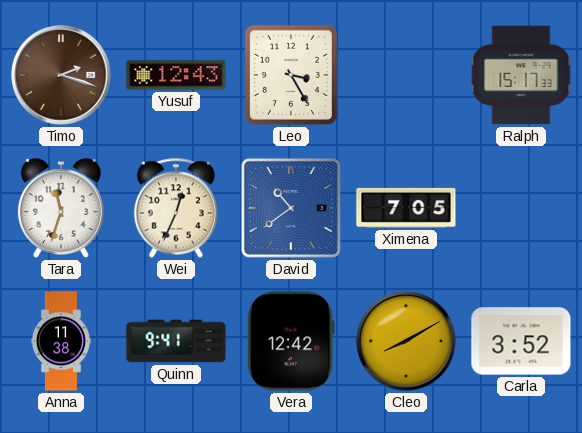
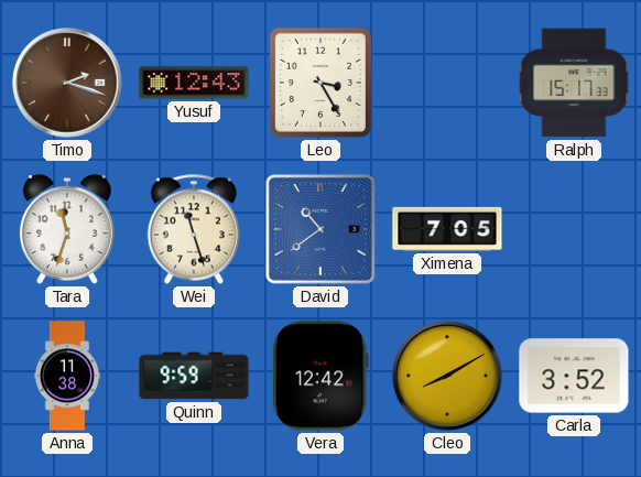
Wei: 12:34 -> 11:27
Quinn: 9:41 -> 9:59
